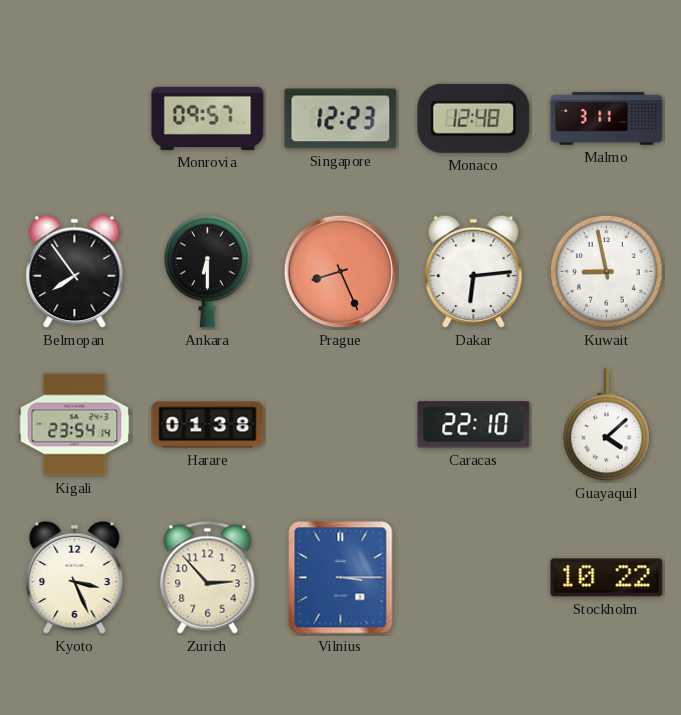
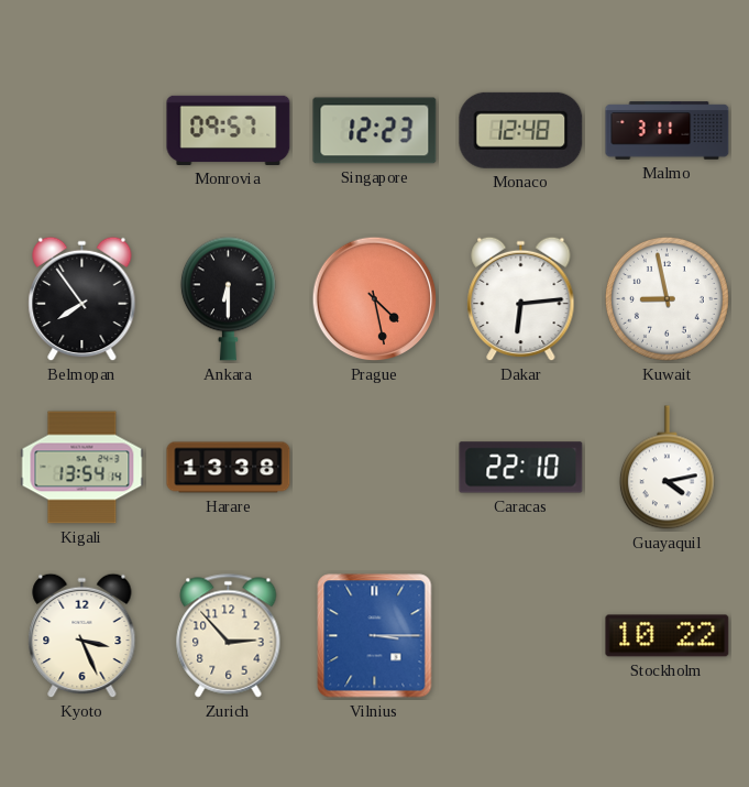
Prague: 8:26 -> 4:28
Kigali: 23:54 -> 13:54
Harare: 01:38 -> 13:38
Guayaquil: 4:08 -> 4:13
